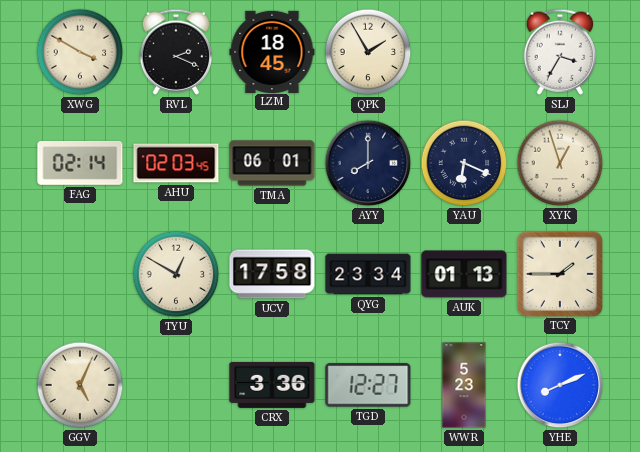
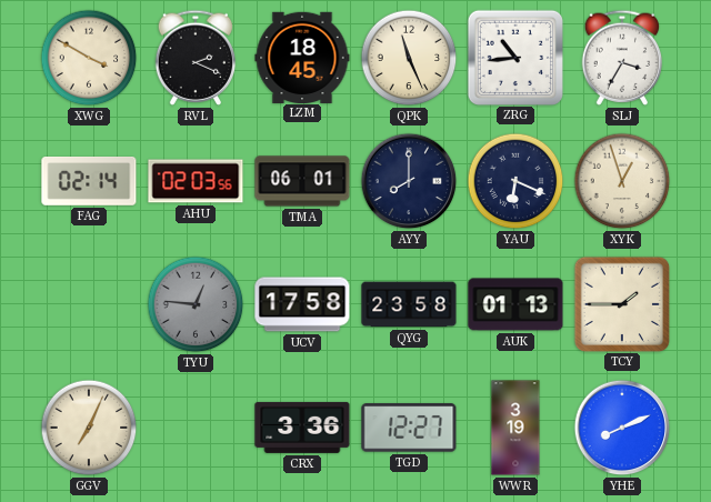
QPK: 1:55 -> 11:26
ZRG: none -> 10:44
AHU: 02:03:45 -> 02:03:56
TYU: 12:50 -> 12:46
TYU dial: cream -> grey
QYG: 23:34 -> 23:58
GGV: 5:04 -> 7:04
WWR: 5:23 -> 3:19
